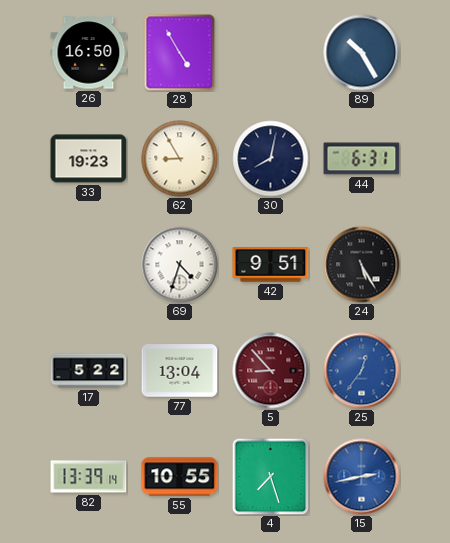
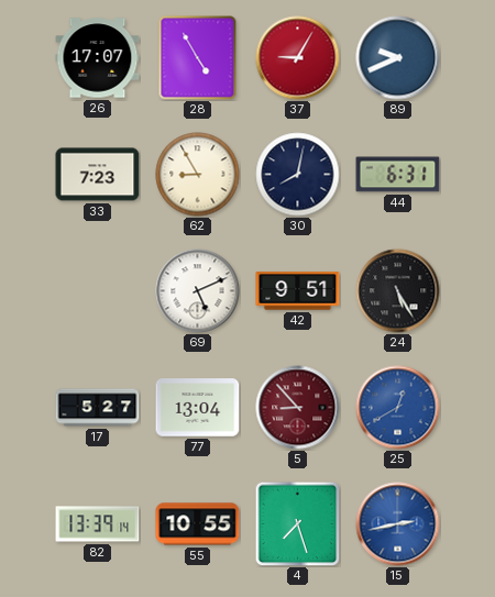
26: 16:50 -> 17:07
37: none -> 9:05
89: 10:25 -> 9:41
33: 19:23 -> 7:23
69: 4:33 -> 5:11
17: 5:22 -> 5:27
25: 12:36 -> 12:40
